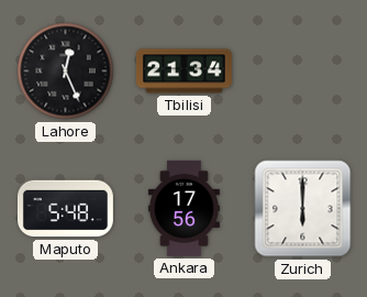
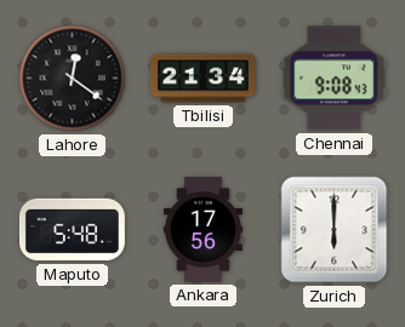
Lahore: 12:26 -> 12:21
Chennai: none -> 9:08
